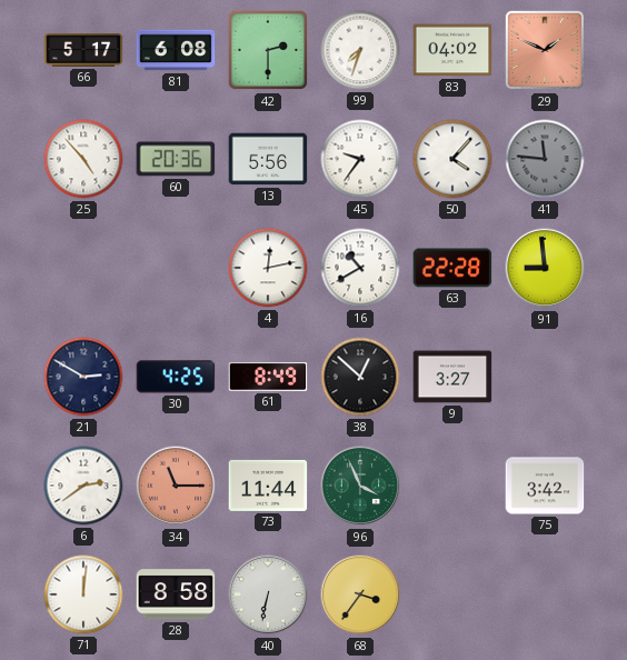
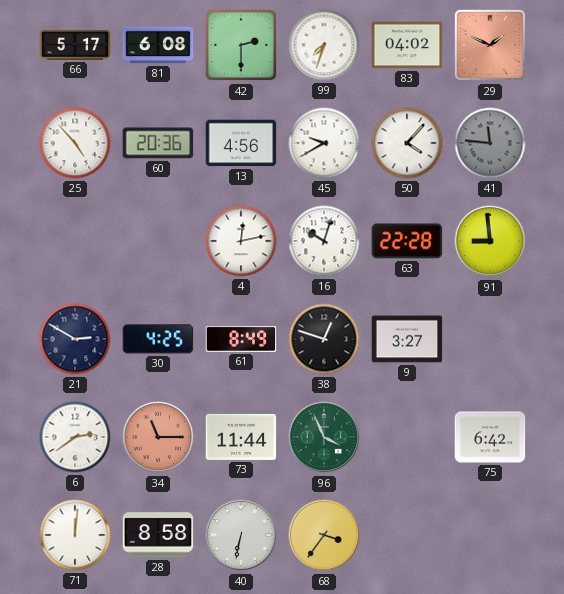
13: 5:56 -> 4:56
45: 9:36 -> 9:40
16: 10:40 -> 10:03
38: 12:52 -> 12:48
75: 3:42 -> 6:42
